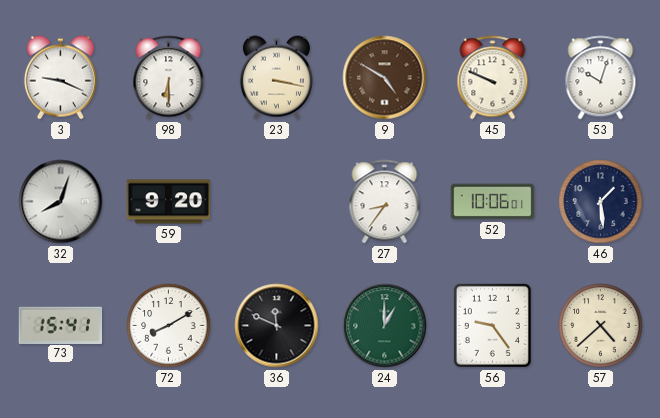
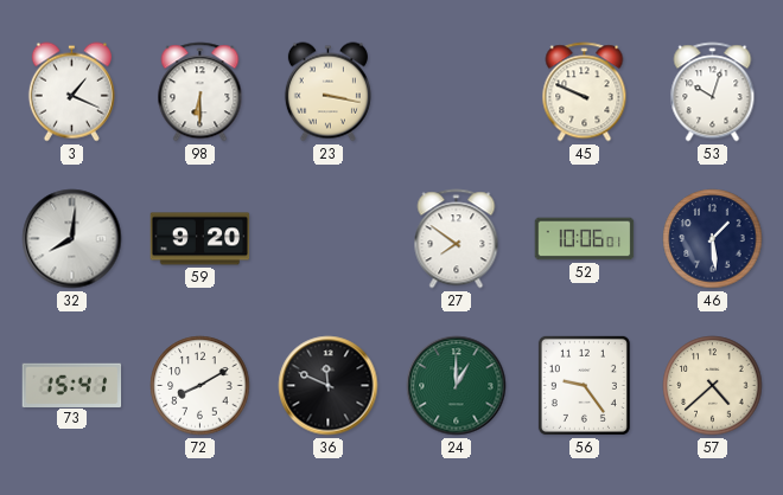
3: 9:19 -> 1:19
9: 4:50 -> none
32: 8:03 -> 8:01
27: 8:36 -> 7:51
